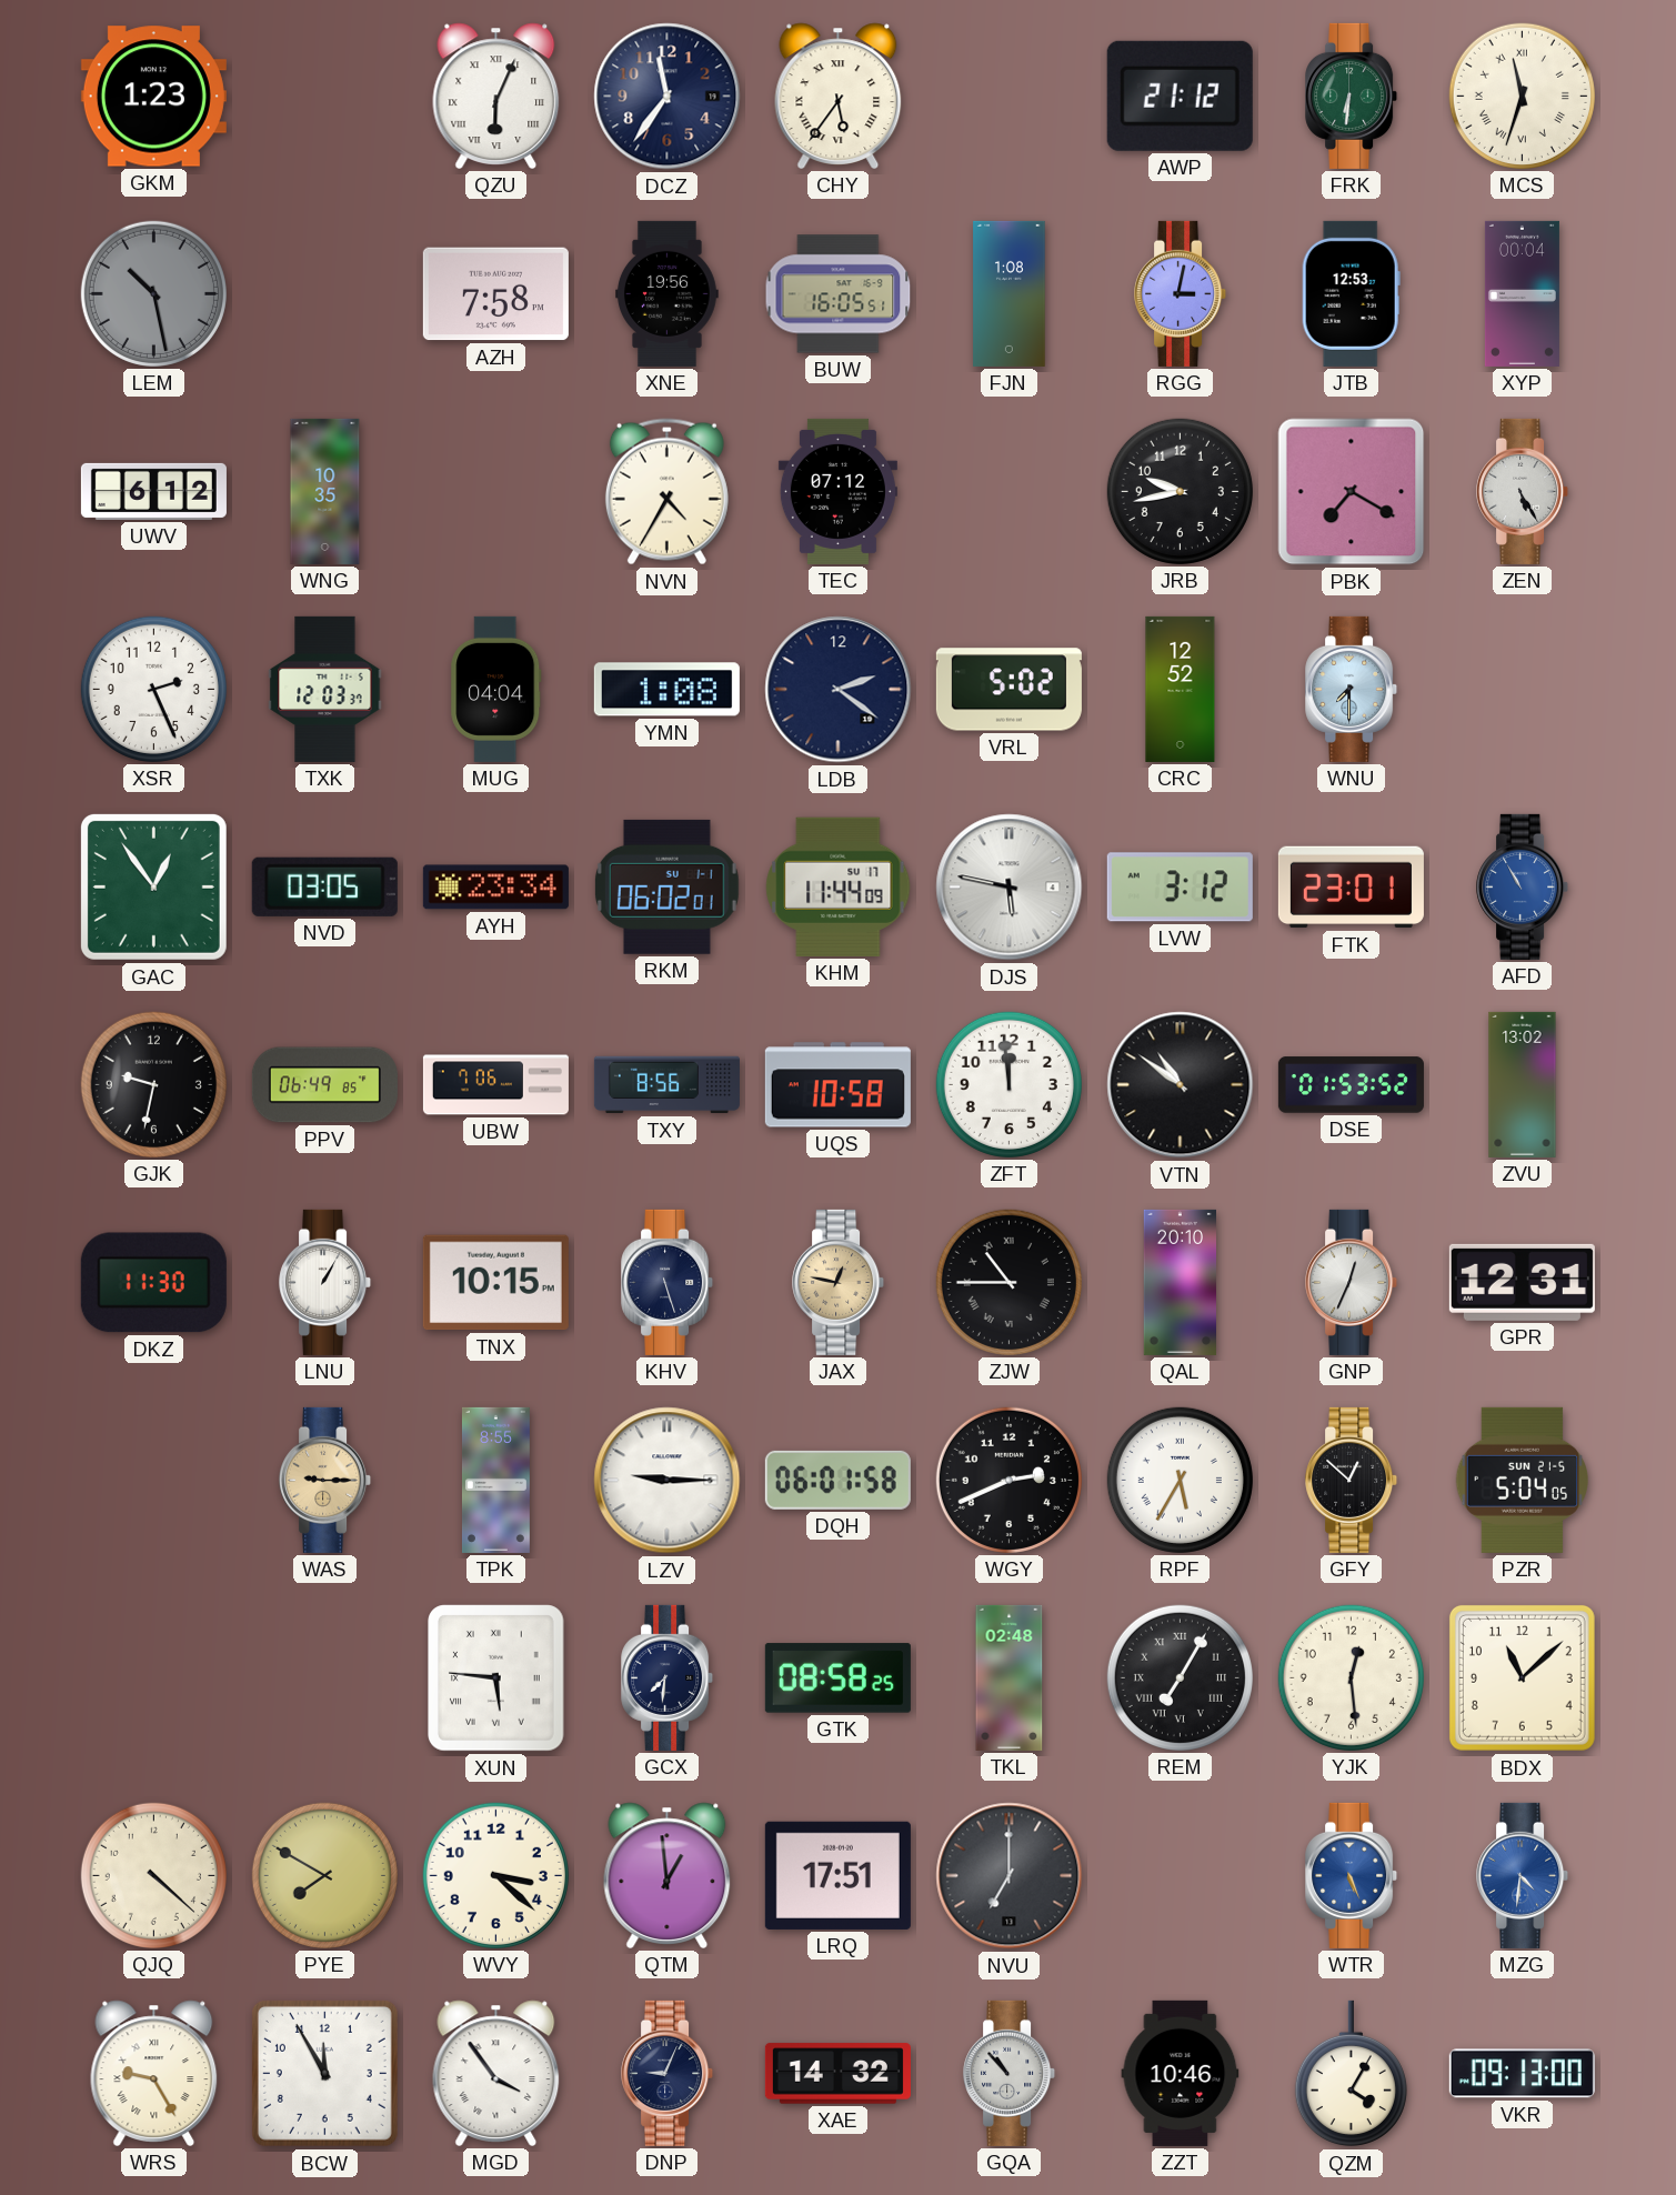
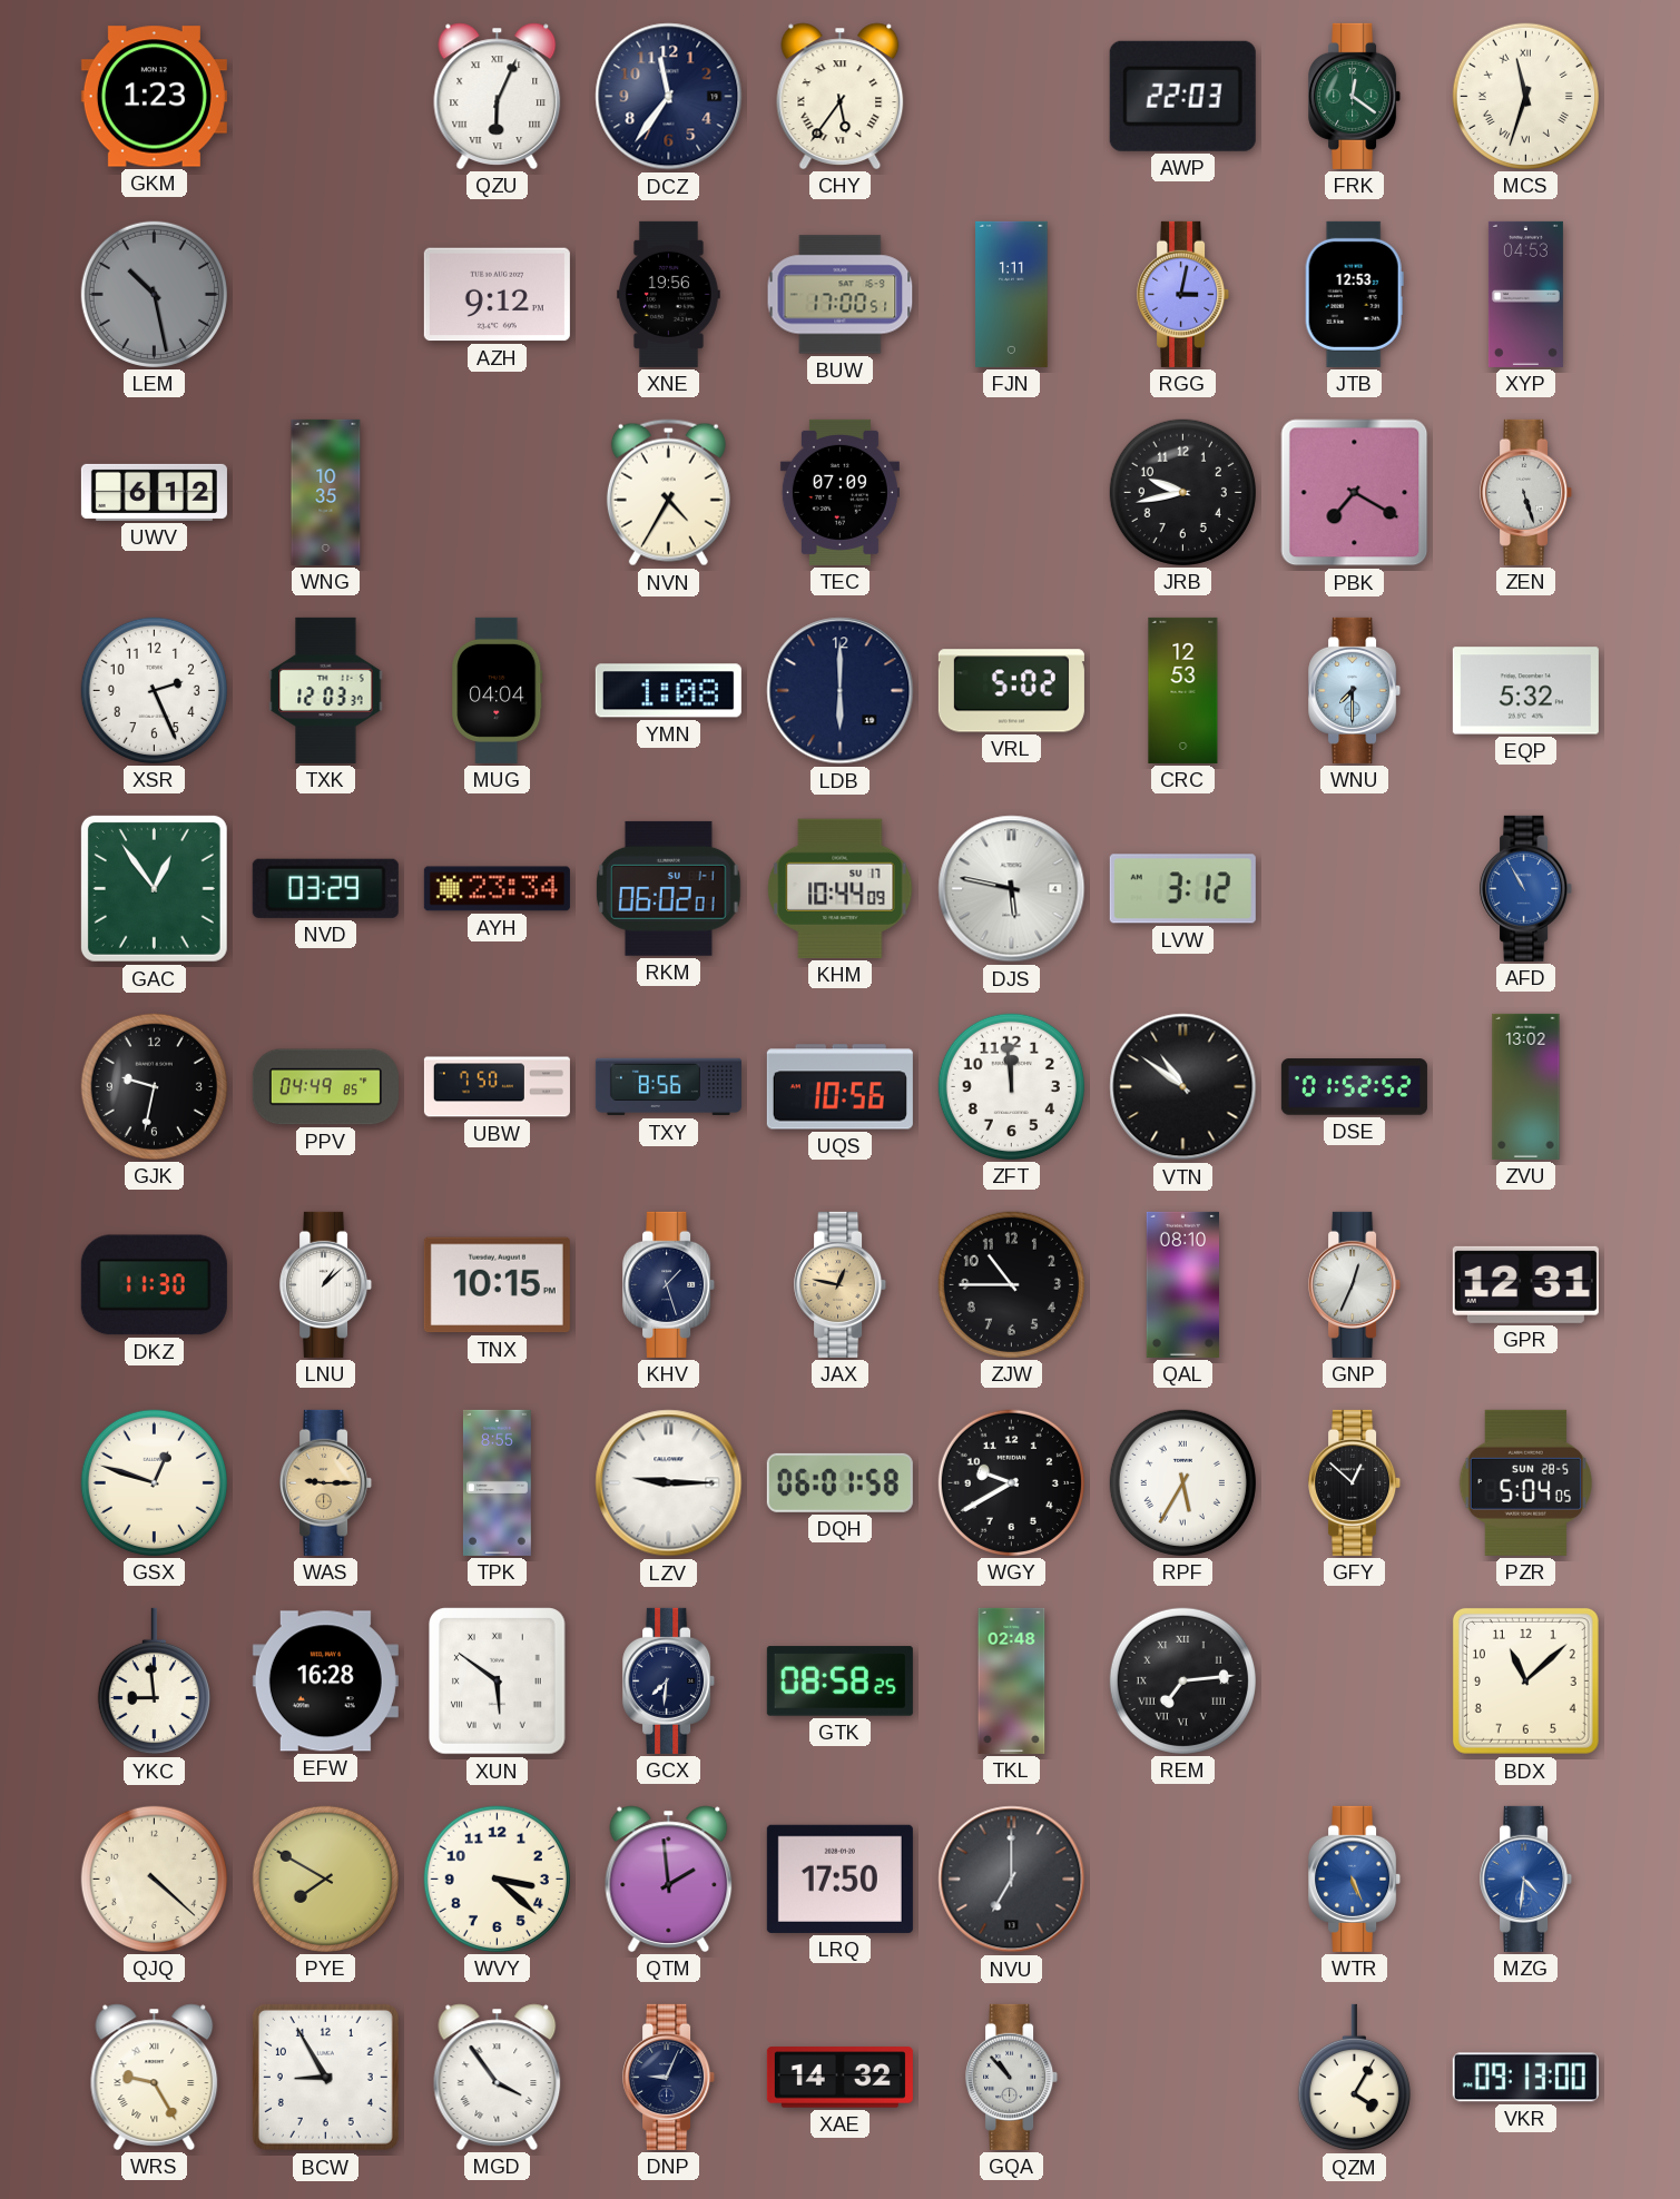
AWP: 21:12 -> 22:03
FRK: 6:31 -> 12:21
AZH: 7:58 -> 9:12
BUW: 16:05 -> 17:00
FJN: 1:08 -> 1:11
XYP: 00:04 -> 04:53
TEC: 07:12 -> 07:09
ZEN: 5:25 -> 5:27
LDB: 2:21 -> 6:00
CRC: 12:52 -> 12:53
EQP: none -> 5:32
NVD: 03:05 -> 03:29
KHM: 11:44 -> 10:44
FTK: 23:01 -> none
PPV: 06:49 -> 04:49
UBW: 7:06 -> 7:50
UQS: 10:58 -> 10:56
DSE: 01:53 -> 01:52
LNU: 1:05 -> 1:08
KHV: 5:27 -> 1:27
ZJW numerals: Roman -> Arabic
QAL: 20:10 -> 08:10
GSX: none -> 12:48
WGY: 2:41 -> 9:40
PZR date: SUN 21-5 -> SUN 28-5
YKC: none -> 8:59
EFW: none -> 16:28
XUN: 5:46 -> 5:51
REM: 7:05 -> 7:14
YJK: 12:29 -> none
QTM: 12:59 -> 1:59
LRQ: 17:51 -> 17:50
BCW: 11:55 -> 8:55
ZZT: 10:46 -> none
